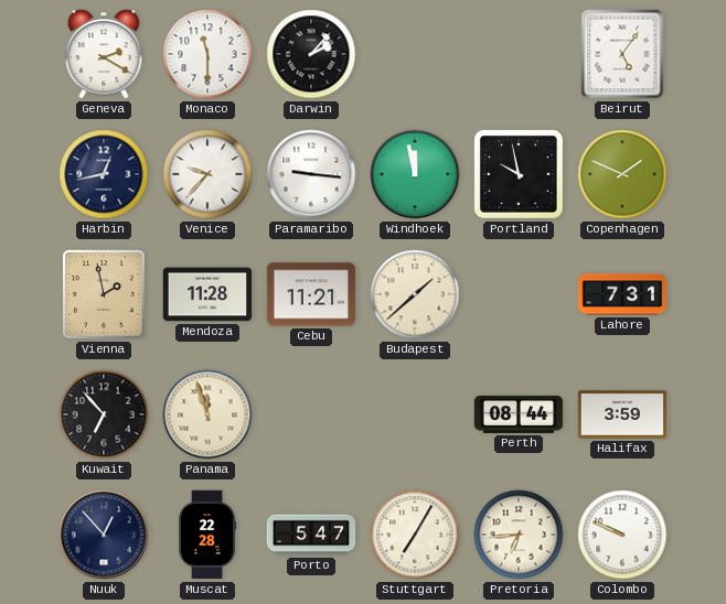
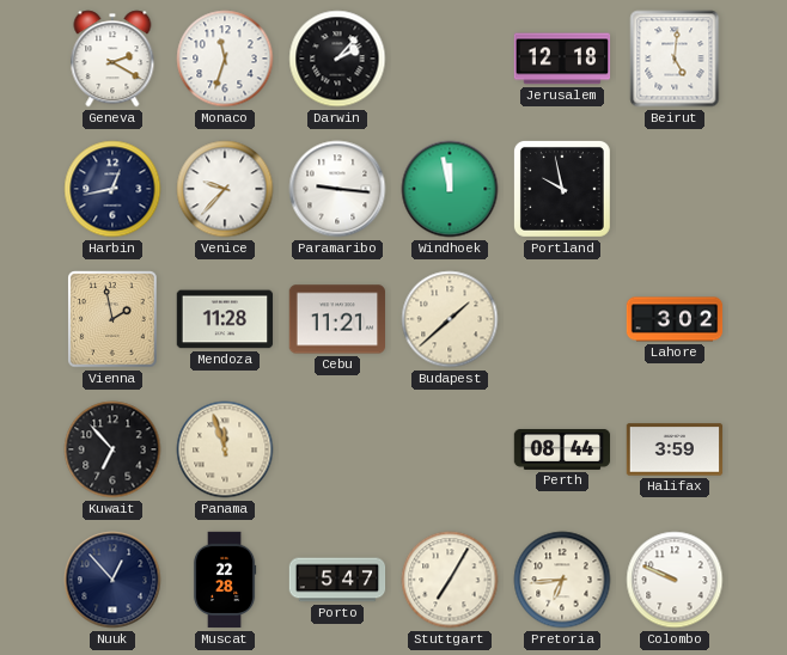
Monaco: 11:30 -> 11:33
Jerusalem: none -> 12:18
Beirut: 5:06 -> 5:01
Copenhagen: 1:49 -> none
Lahore: 7:31 -> 3:02
